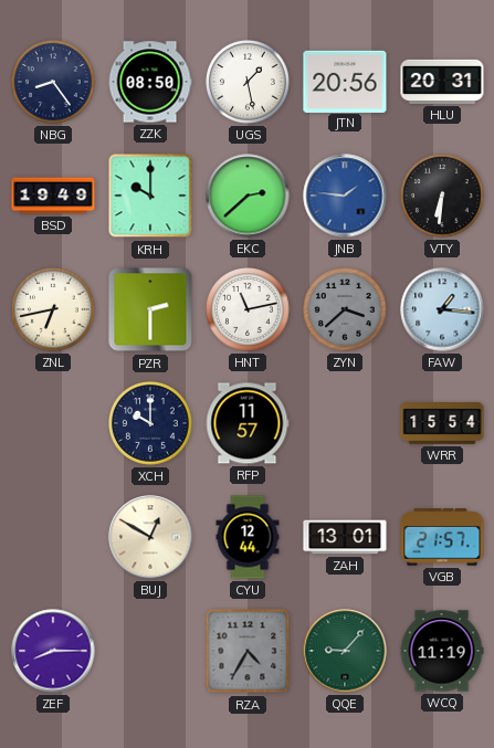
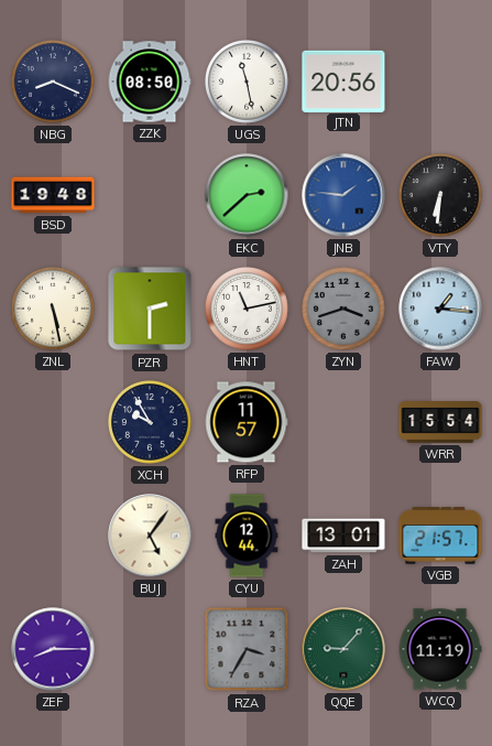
NBG: 8:24 -> 8:19
UGS: 1:28 -> 11:28
HLU: 20:31 -> none
BSD: 19:49 -> 19:48
KRH: 10:00 -> none
ZNL: 6:43 -> 5:28
ZYN: 3:38 -> 3:42
XCH: 10:00 -> 9:55
BUJ: 12:50 -> 5:06
RZA: 4:35 -> 3:35
